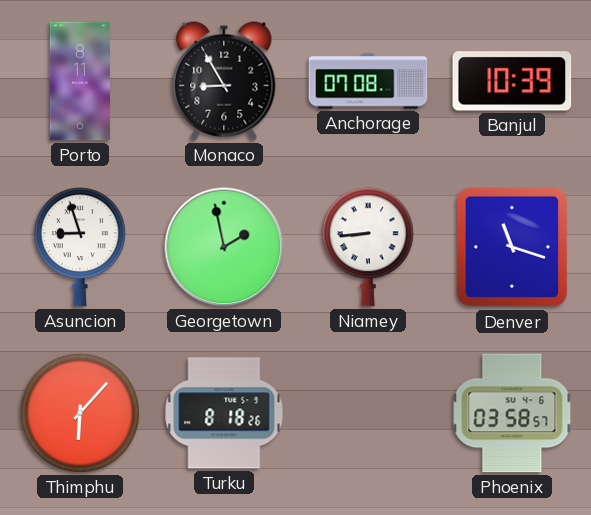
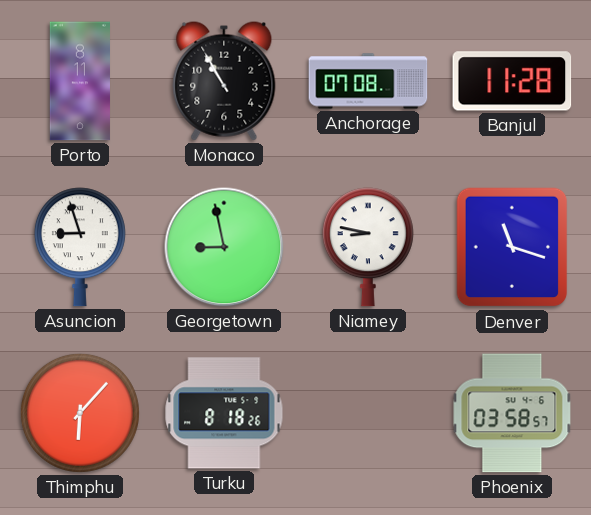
Monaco: 8:55 -> 10:55
Banjul: 10:39 -> 11:28
Georgetown: 1:58 -> 8:58
Niamey: 8:44 -> 8:47
